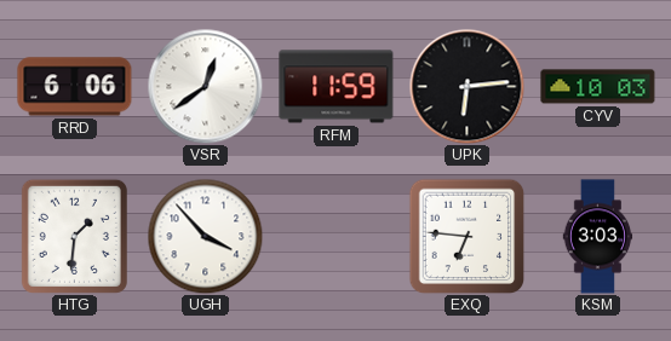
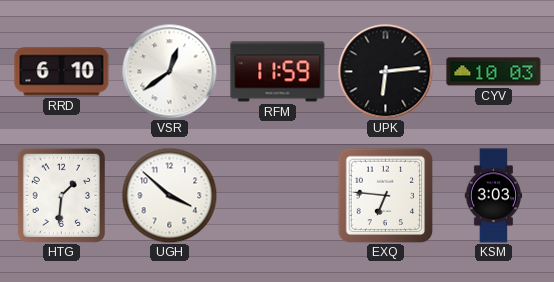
RRD: 6:06 -> 6:10
UGH: 3:53 -> 3:52
